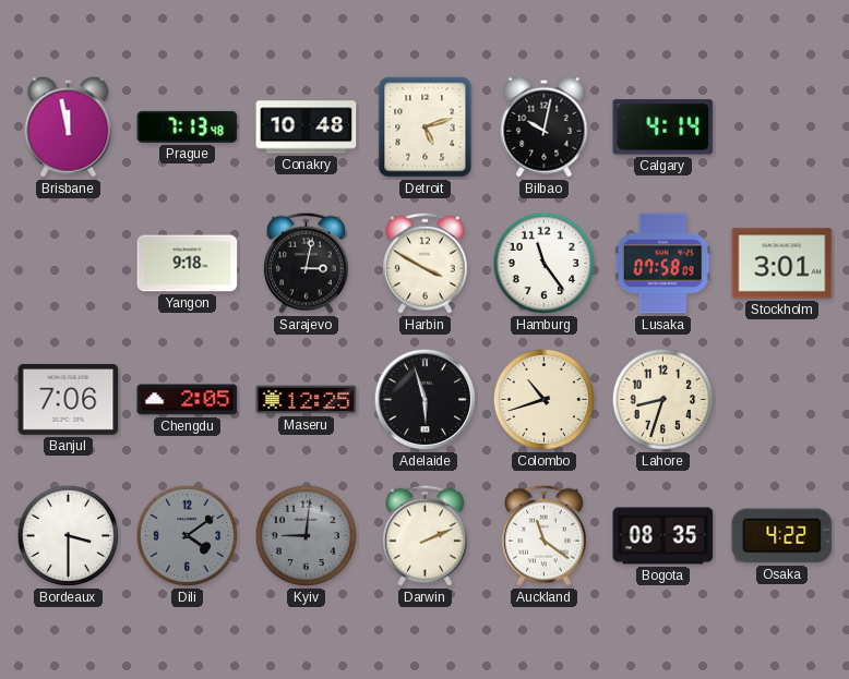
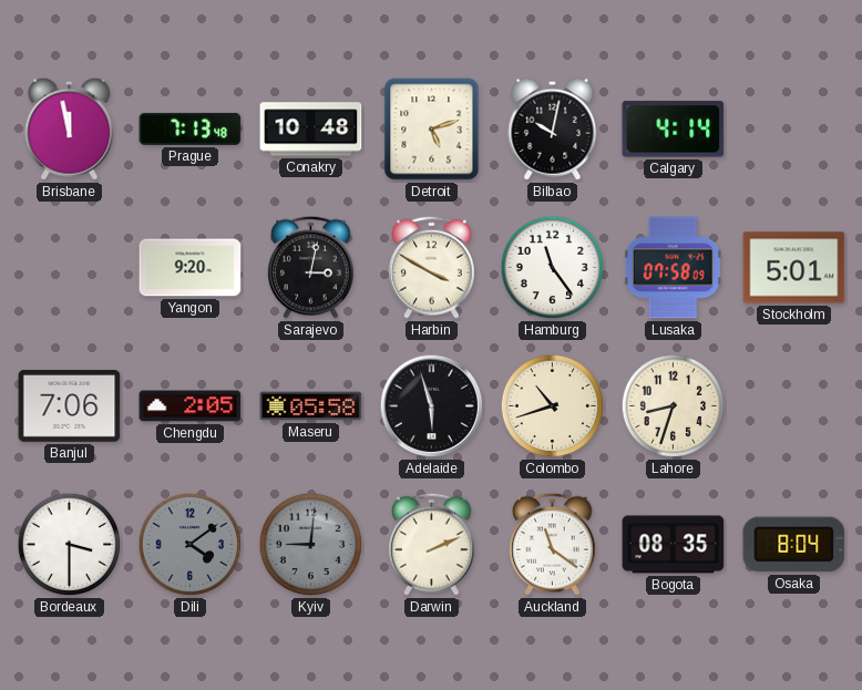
Yangon: 9:18 -> 9:20
Stockholm: 3:01 -> 5:01
Maseru: 12:25 -> 05:58
Osaka: 4:22 -> 8:04
